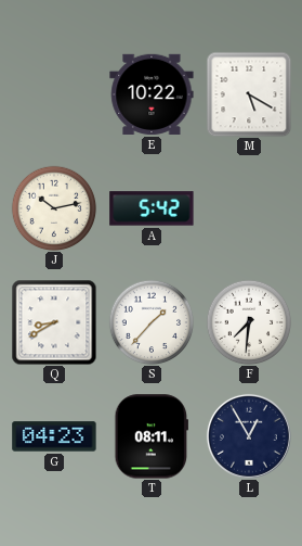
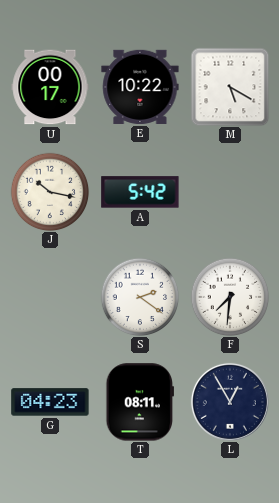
U: none -> 00:17
J: 10:13 -> 10:17
Q: 8:40 -> none
S: 1:37 -> 2:21
